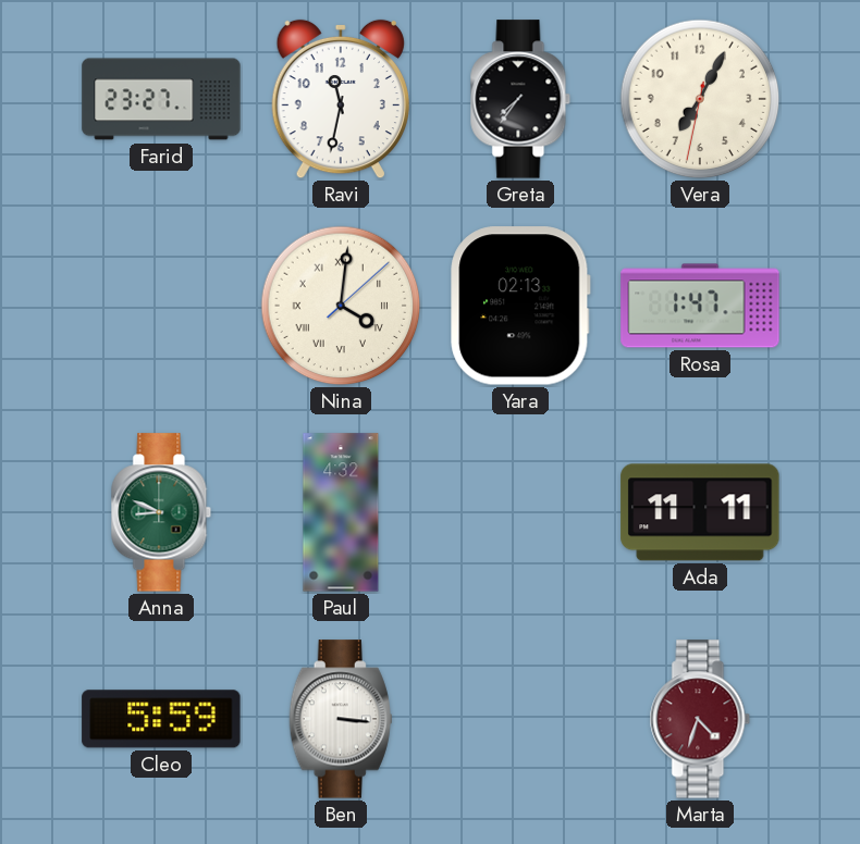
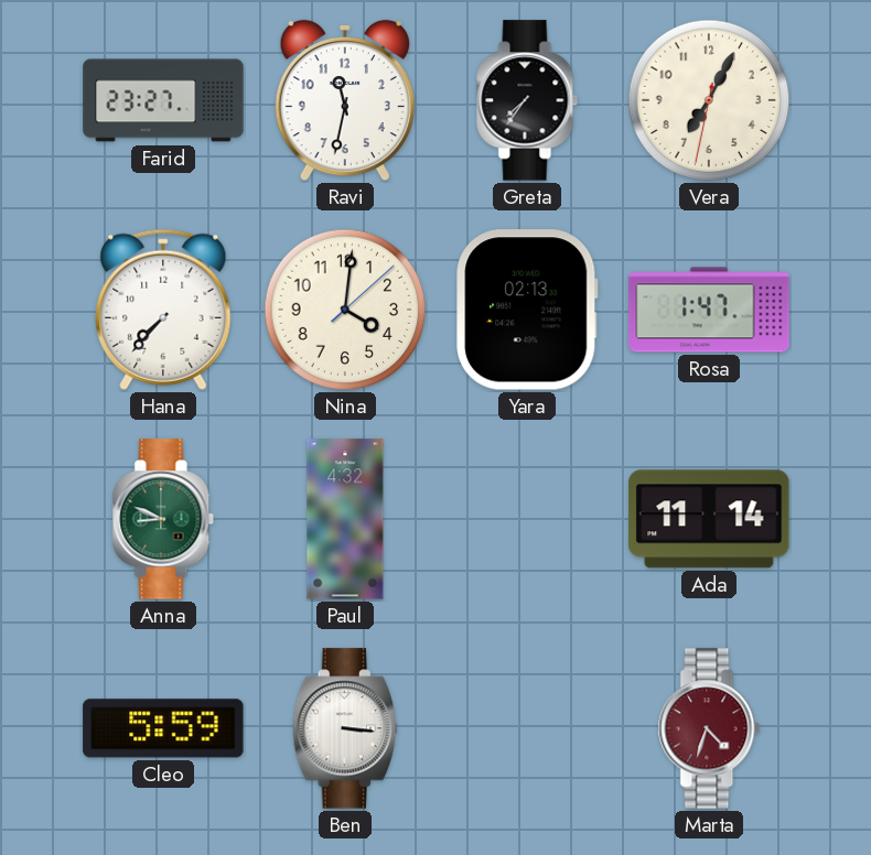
Hana: none -> 7:37
Nina numerals: Roman -> Arabic
Ada: 11:11 -> 11:14
